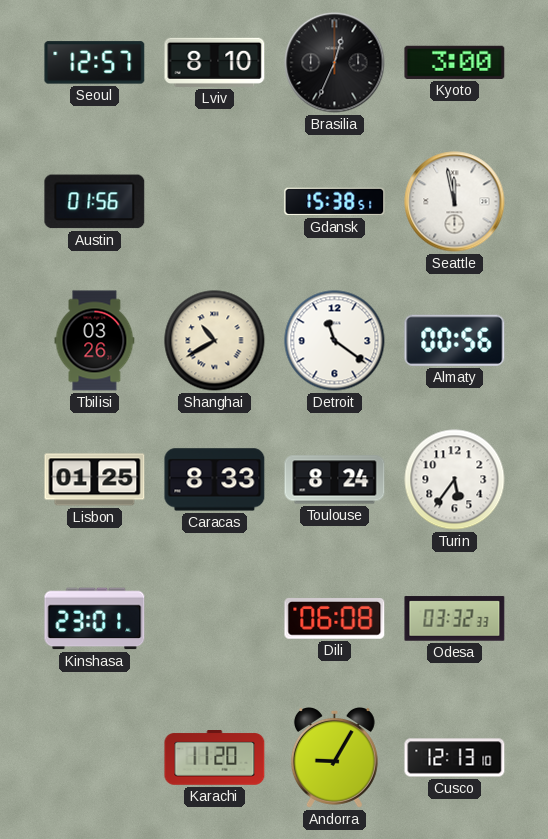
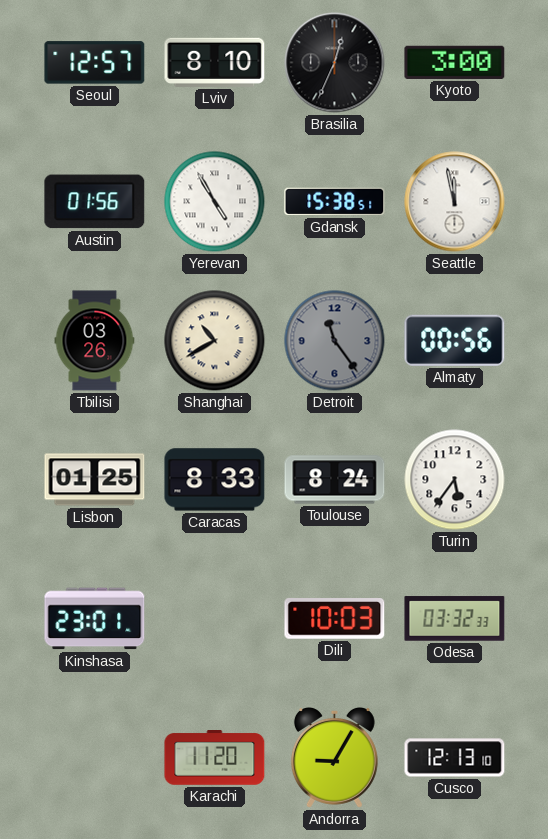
Yerevan: none -> 4:55
Detroit: 11:21 -> 11:24
Detroit dial: white -> grey
Dili: 06:08 -> 10:03
